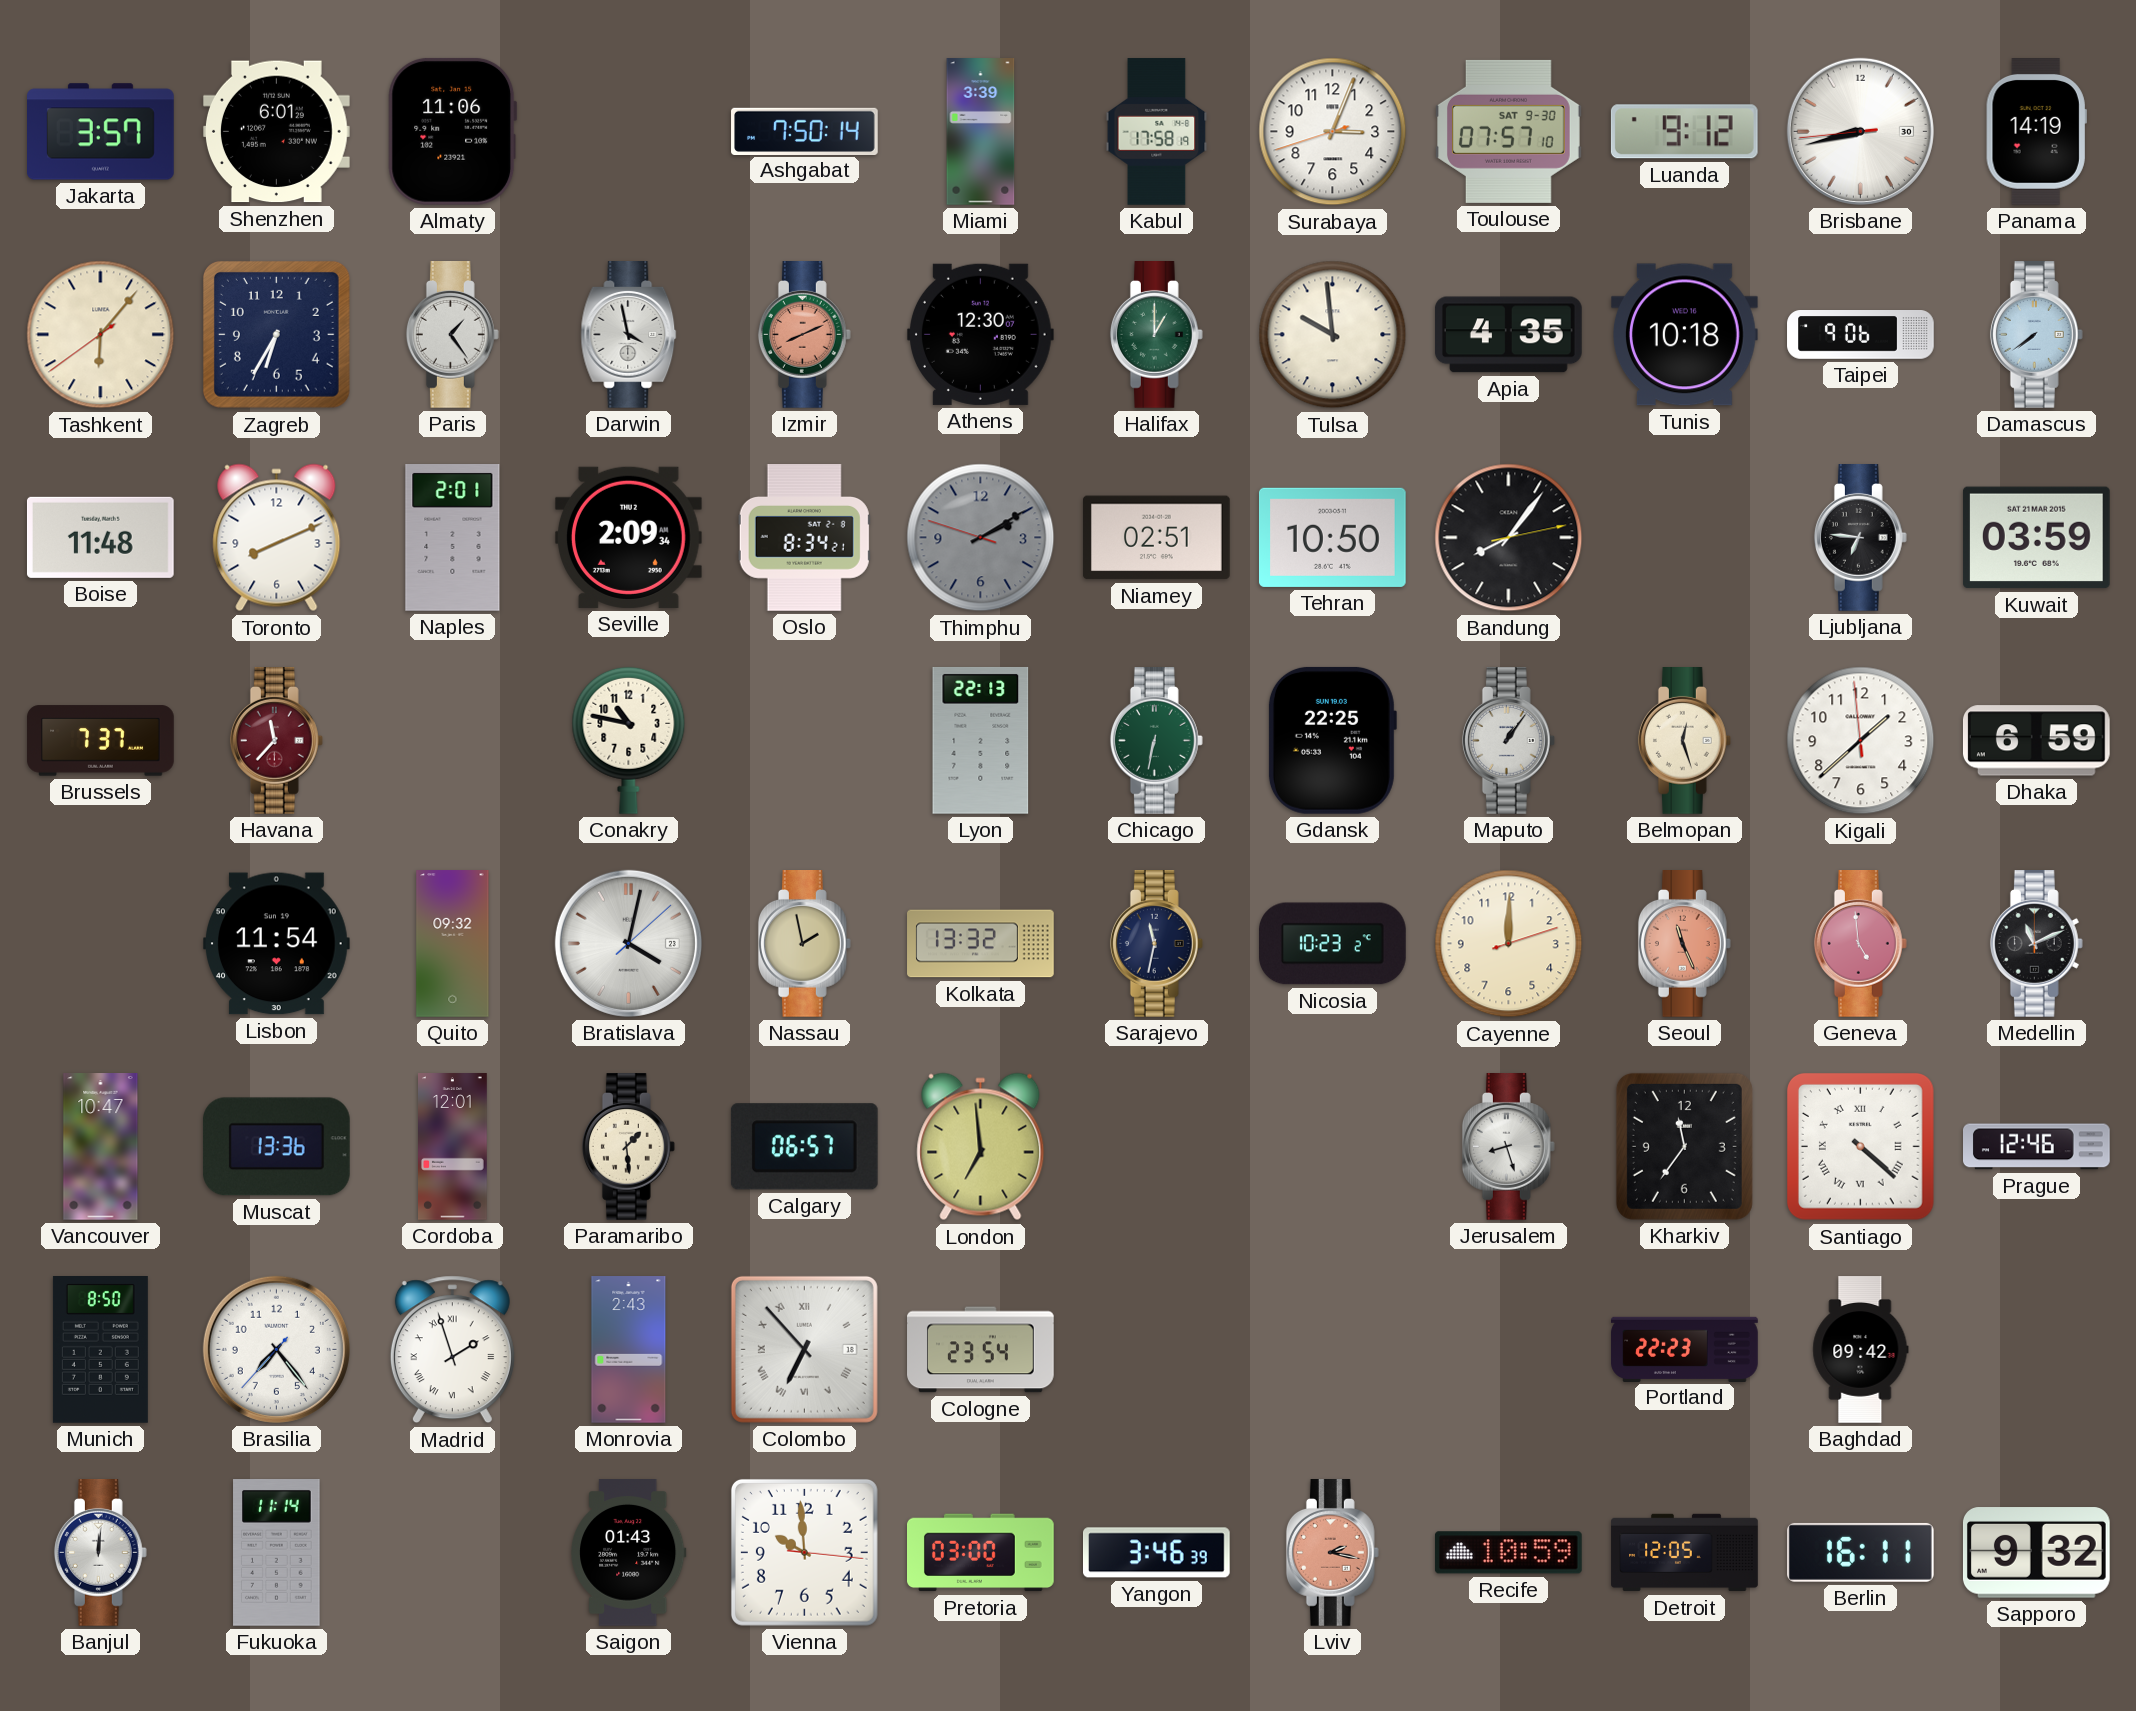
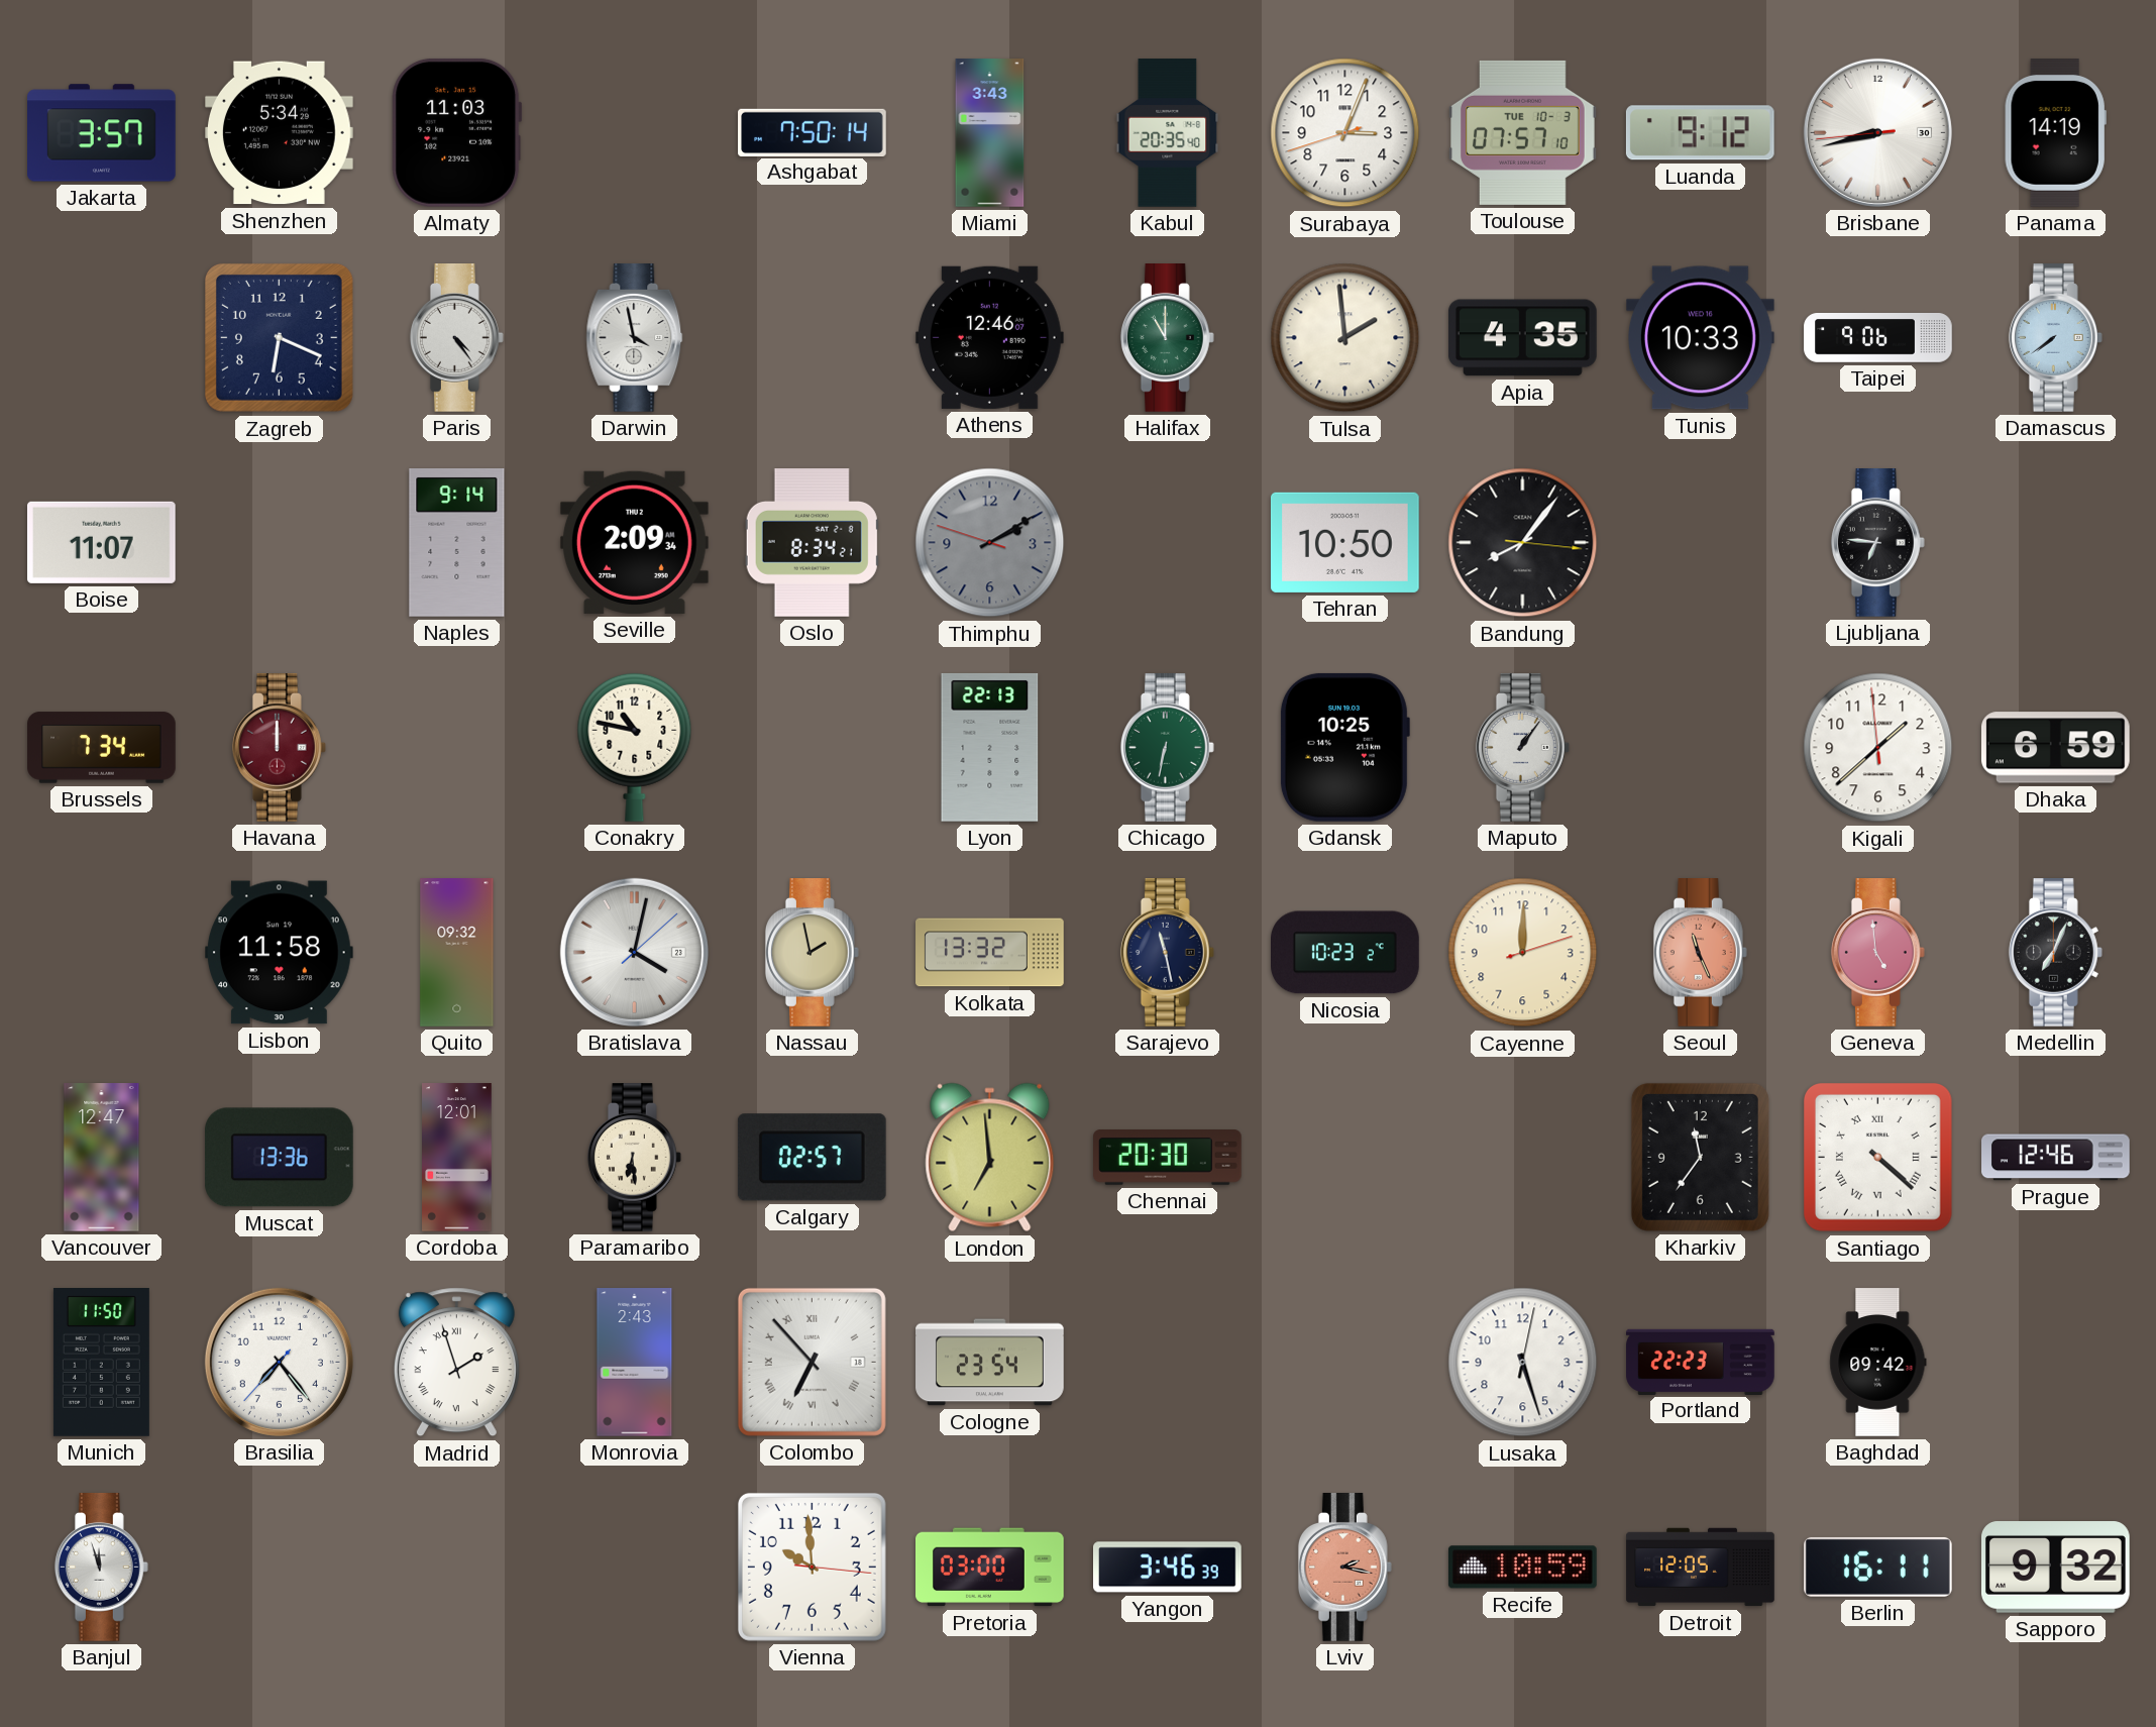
Shenzhen: 6:01 -> 5:34
Almaty: 11:06 -> 11:03
Miami: 3:39 -> 3:43
Kabul: 17:58 -> 20:35
Toulouse date: SAT 9-30 -> TUE 10-3
Tashkent: 6:06 -> none
Zagreb: 6:35 -> 6:19
Paris: 1:24 -> 4:24
Izmir: 8:11 -> none
Athens: 12:30 -> 12:46
Halifax: 1:00 -> 11:00
Tulsa: 9:59 -> 1:59
Tunis: 10:18 -> 10:33
Boise: 11:48 -> 11:07
Toronto: 8:11 -> none
Naples: 2:01 -> 9:14
Niamey: 02:51 -> none
Bandung: 8:06:13 -> 8:06:16
Kuwait: 03:59 -> none
Brussels: 7:37 -> 7:34
Havana: 11:37 -> 12:00
Gdansk: 22:25 -> 10:25
Belmopan: 12:27 -> none
Lisbon: 11:54 -> 11:58
Sarajevo: 11:32 -> 11:28
Medellin: 11:11 -> 7:04
Vancouver: 10:47 -> 12:47
Paramaribo: 1:29 -> 6:29
Calgary: 06:57 -> 02:57
Chennai: none -> 20:30
Jerusalem: 8:27 -> none
Munich: 8:50 -> 11:50
Lusaka: none -> 5:27
Banjul: 12:01 -> 11:57
Fukuoka: 11:14 -> none
Saigon: 01:43 -> none
